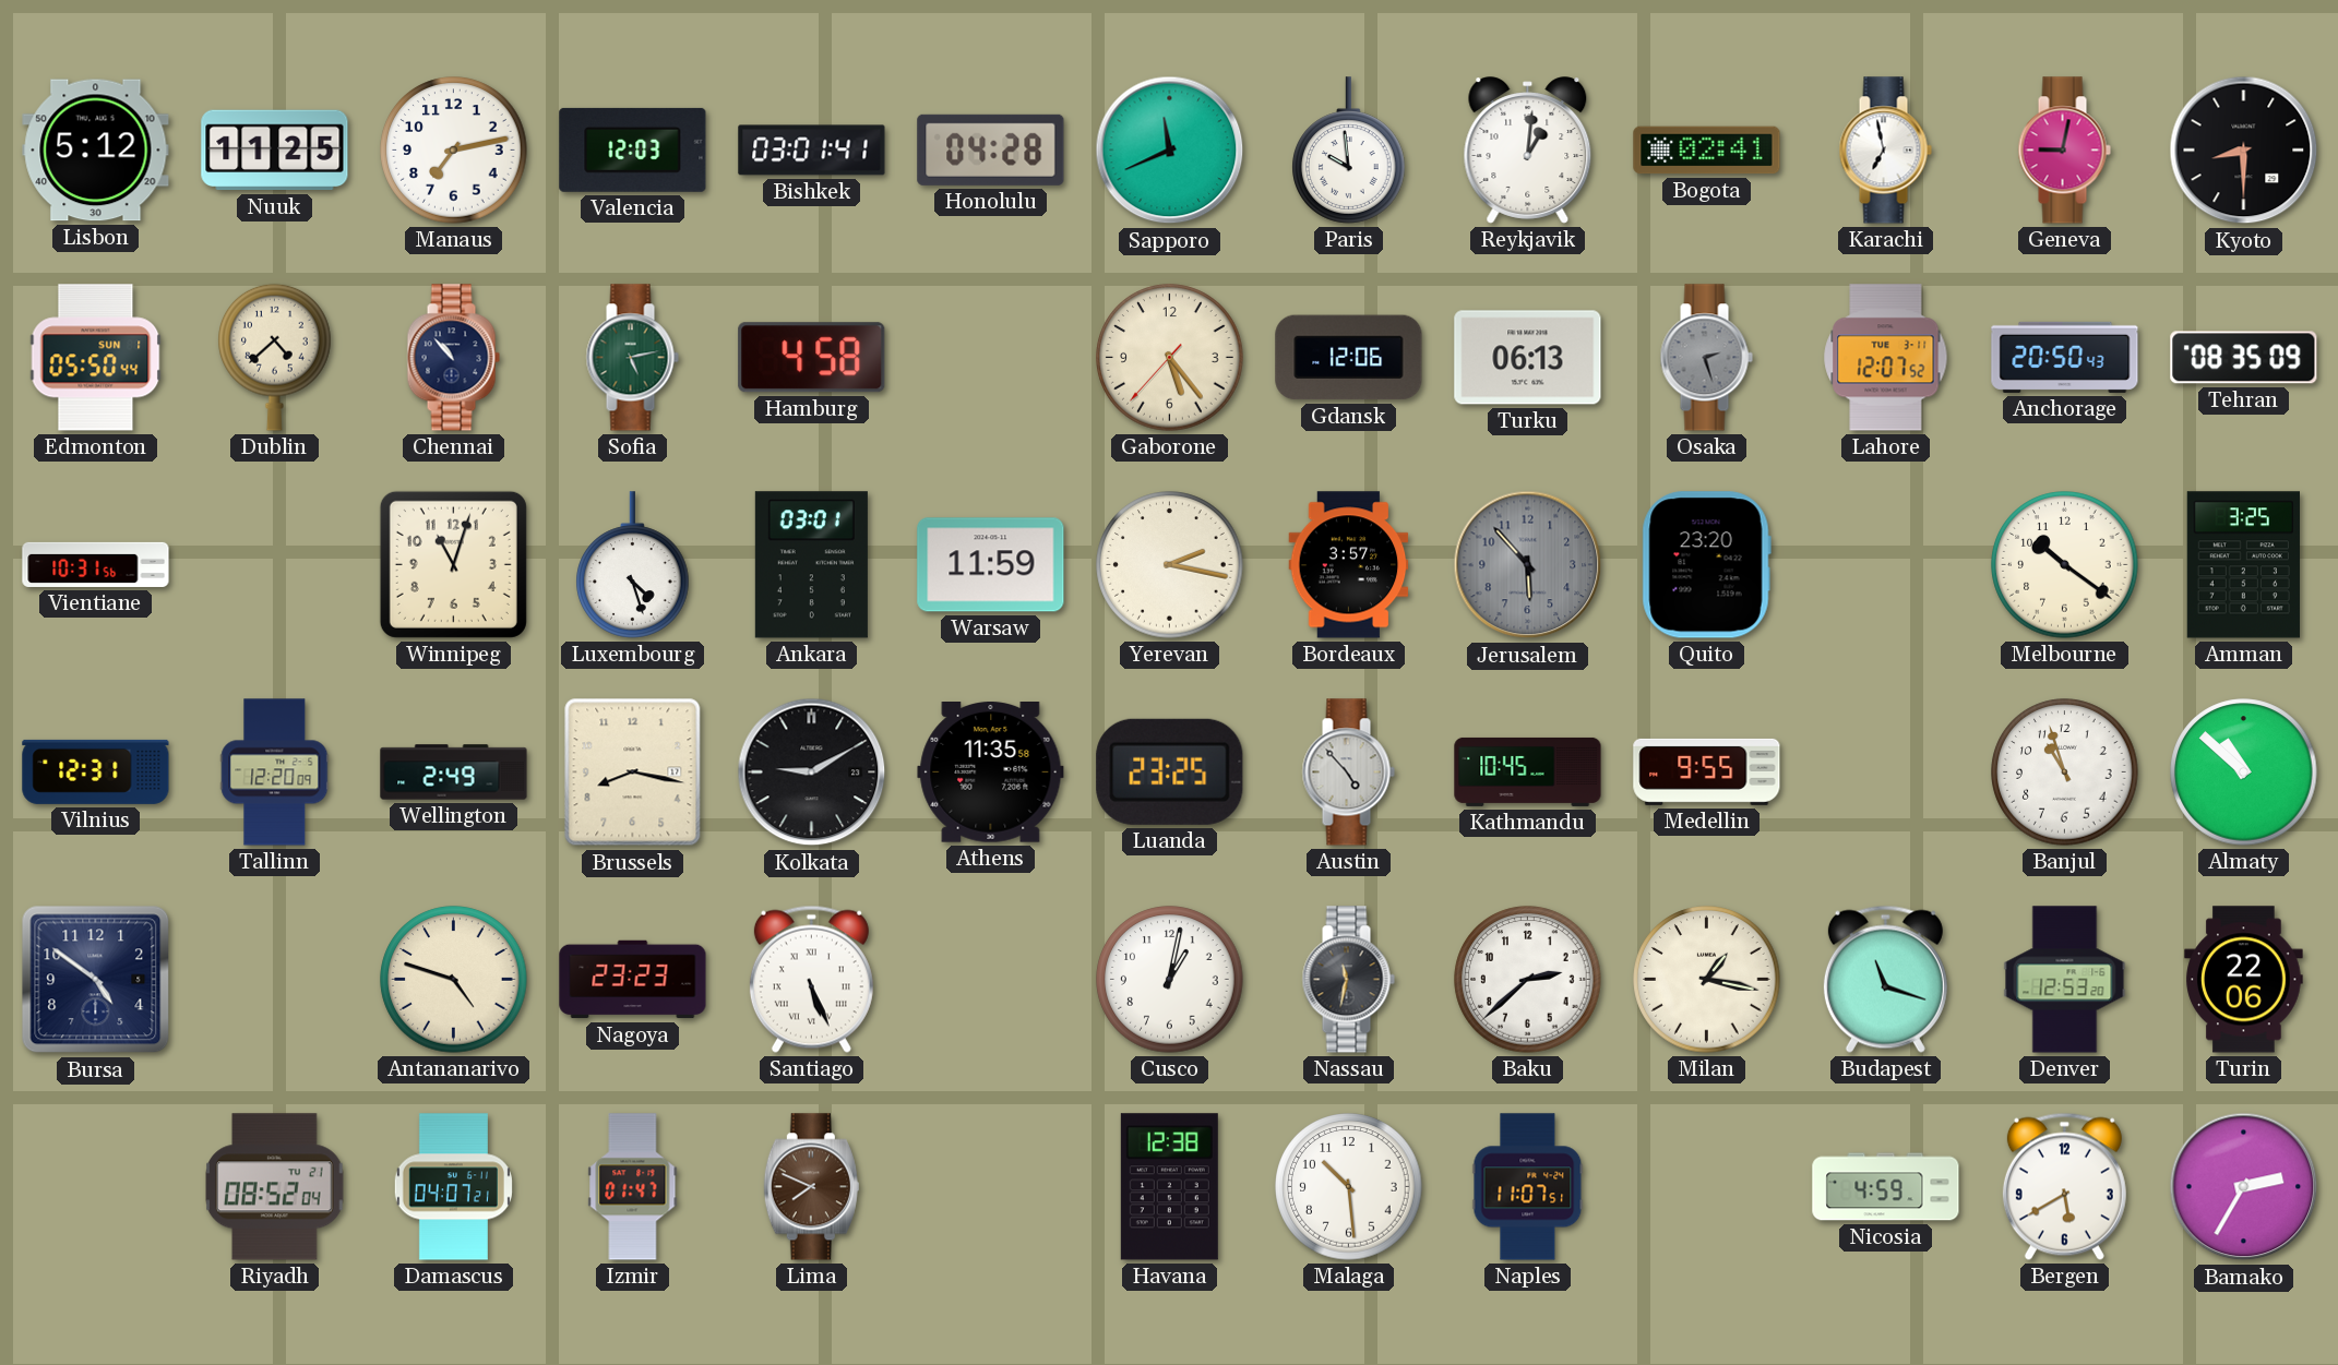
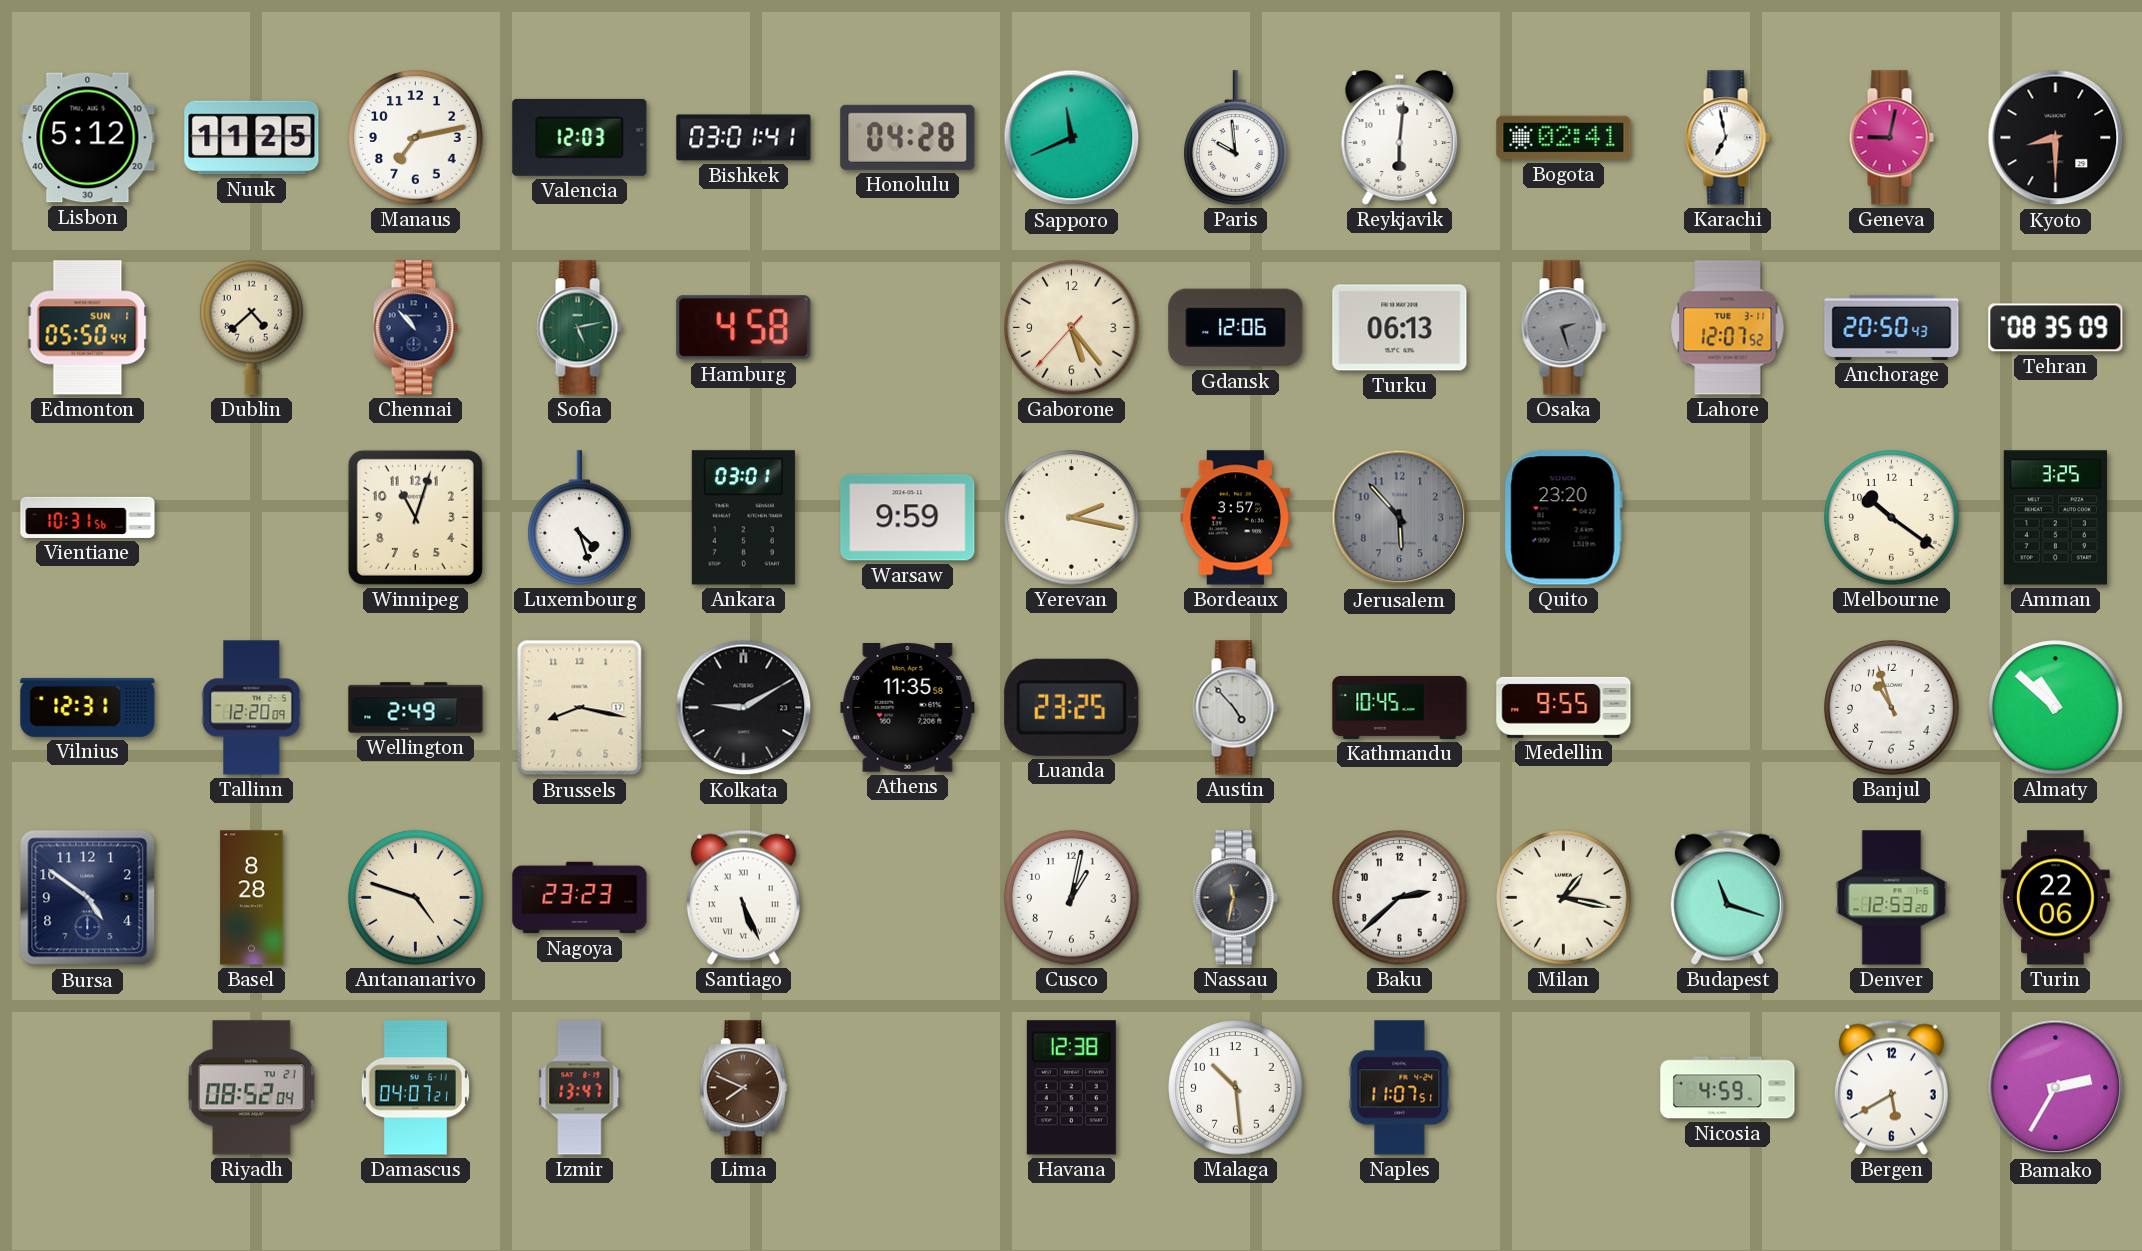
Reykjavik: 1:01 -> 6:01
Warsaw: 11:59 -> 9:59
Basel: none -> 8:28
Izmir: 01:47 -> 13:47
